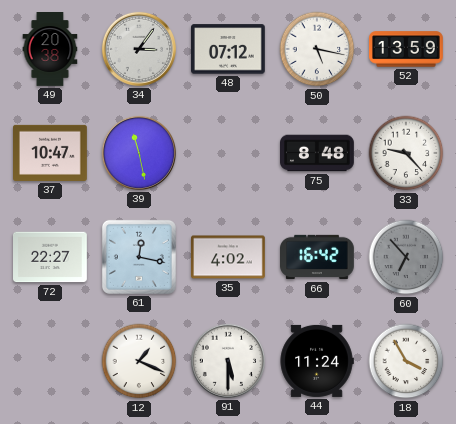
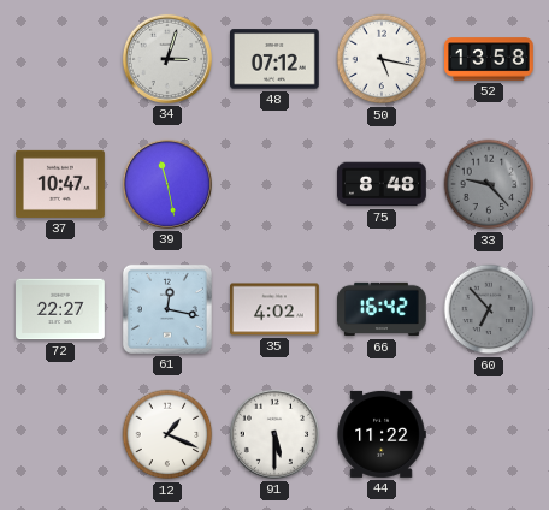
49: 20:38 -> none
34: 3:06 -> 3:03
52: 13:59 -> 13:58
33 dial: white -> grey
44: 11:24 -> 11:22
18: 3:55 -> none
